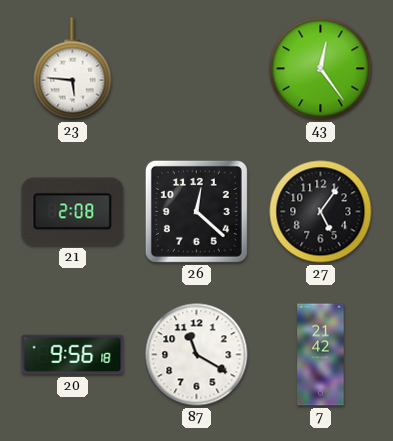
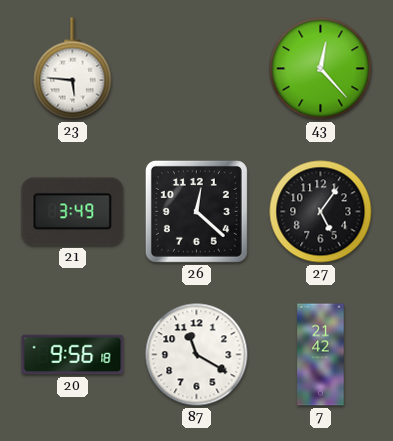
43: 12:24 -> 12:23
21: 2:08 -> 3:49
